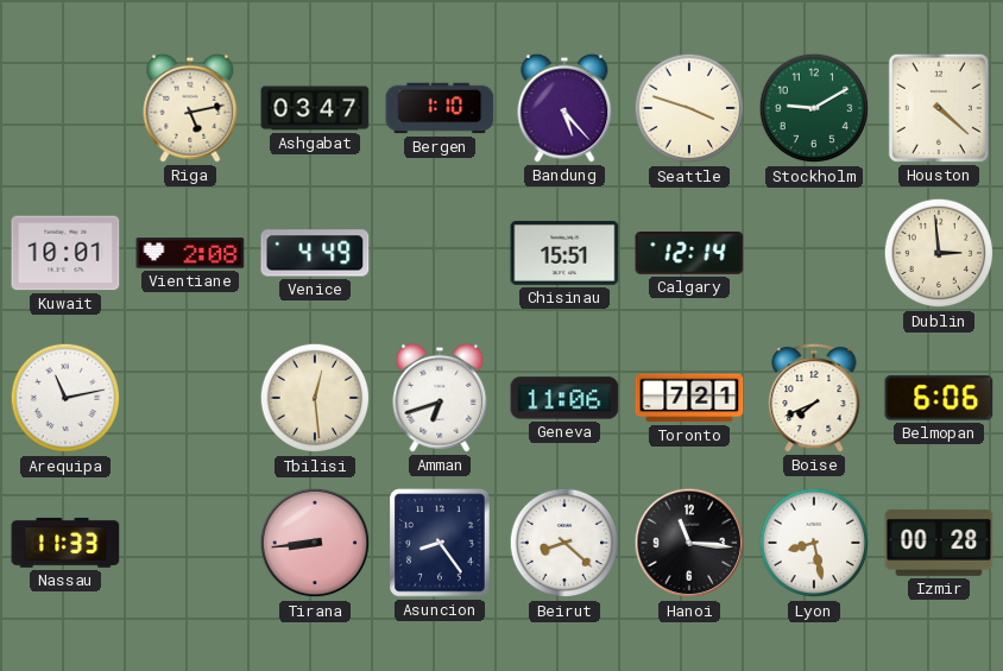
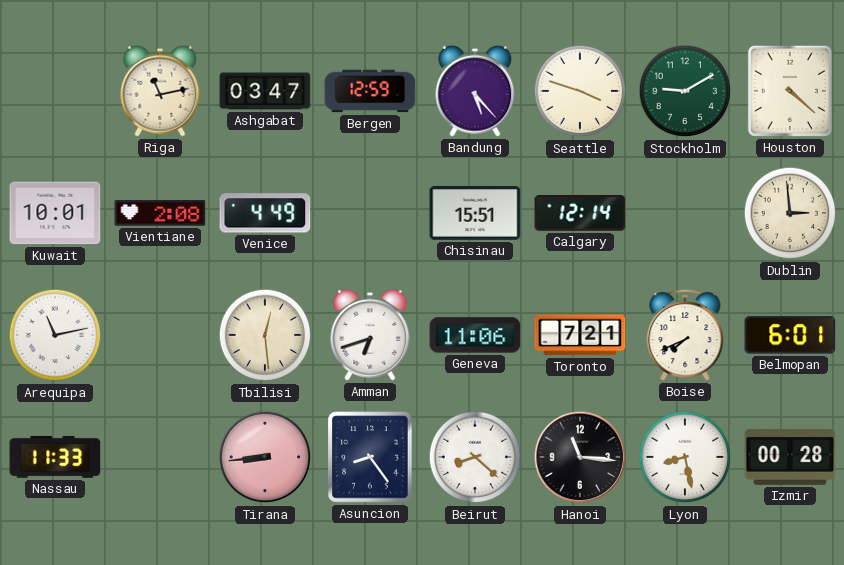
Riga: 5:13 -> 11:13
Bergen: 1:10 -> 12:59
Belmopan: 6:06 -> 6:01
